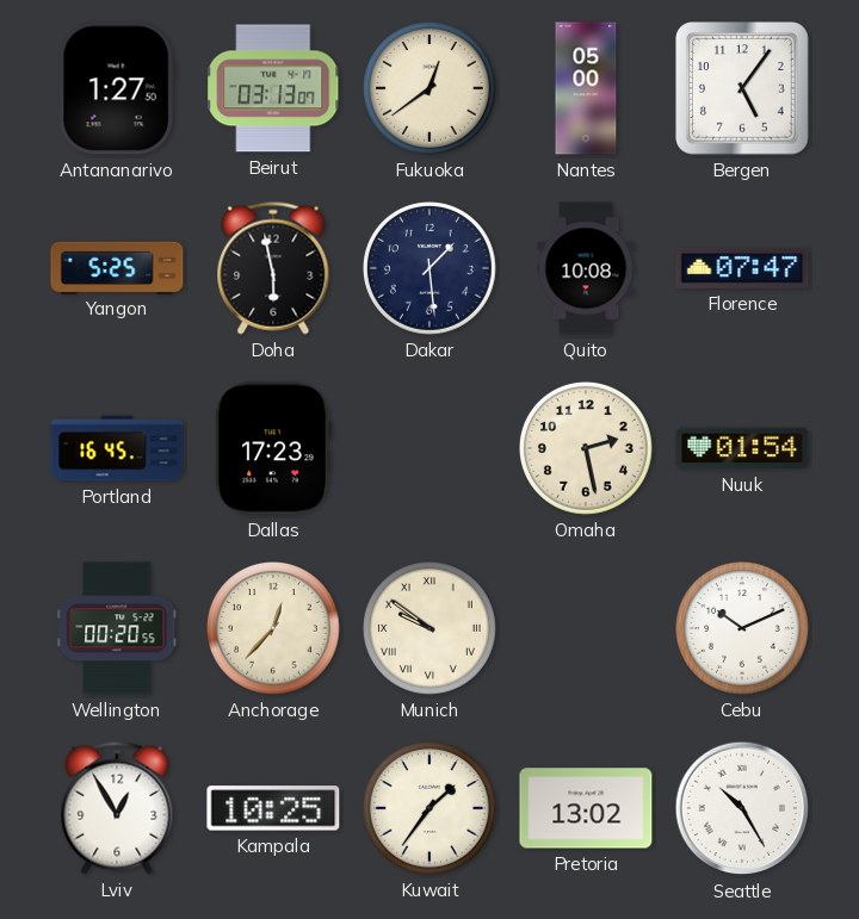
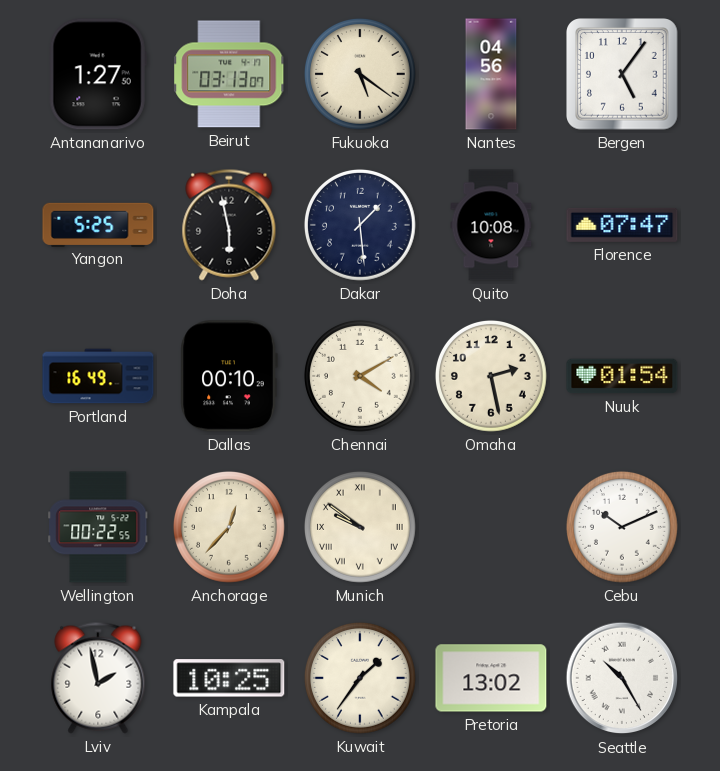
Fukuoka: 12:39 -> 5:21
Nantes: 05:00 -> 04:56
Portland: 16:45 -> 16:49
Dallas: 17:23 -> 00:10
Chennai: none -> 4:10
Wellington: 00:20 -> 00:22
Lviv: 12:55 -> 1:58
